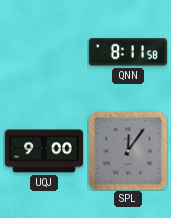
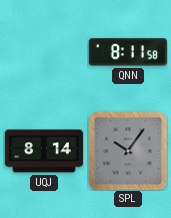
UQJ: 9:00 -> 8:14
SPL: 12:06 -> 10:06
